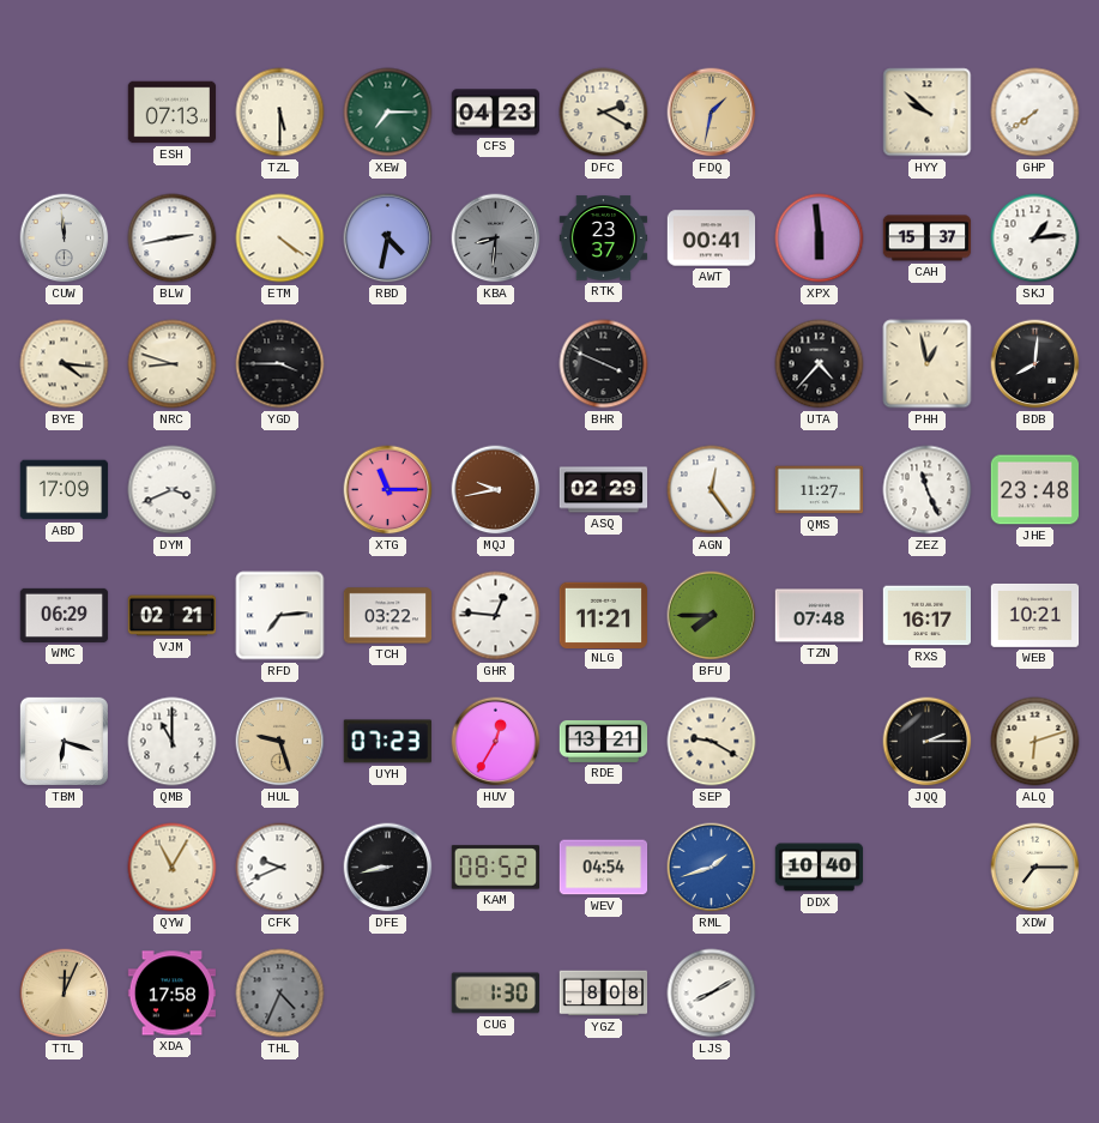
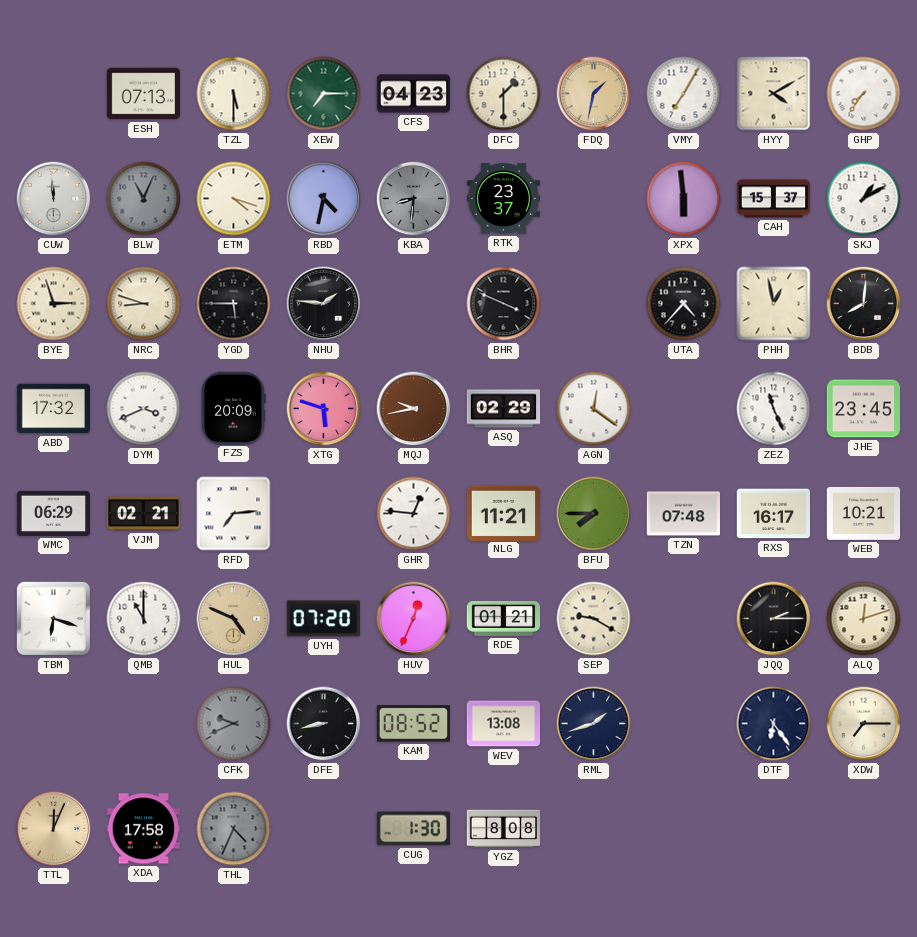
DFC: 2:20 -> 1:30
VMY: none -> 7:05
HYY: 9:52 -> 4:10
GHP: 7:39 -> 7:36
BLW: 2:43 -> 11:04
BLW dial: white -> grey
ETM: 4:21 -> 4:18
AWT: 00:41 -> none
SKJ: 1:14 -> 1:10
BYE: 4:16 -> 2:57
YGD: 3:45 -> 5:45
NHU: none -> 1:46
ABD: 17:09 -> 17:32
FZS: none -> 20:09
XTG: 11:15 -> 5:48
AGN: 12:24 -> 12:21
QMS: 11:27 -> none
JHE: 23:48 -> 23:45
TCH: 03:22 -> none
HUL: 9:27 -> 4:49
UYH: 07:23 -> 07:20
HUV: 12:35 -> 12:34
RDE: 13:21 -> 01:21
ALQ: 6:12 -> 12:12
QYW: 11:05 -> none
CFK dial: white -> grey
WEV: 04:54 -> 13:08
RML dial: blue -> navy
DDX: 10:40 -> none
DTF: none -> 6:24
LJS: 8:10 -> none
